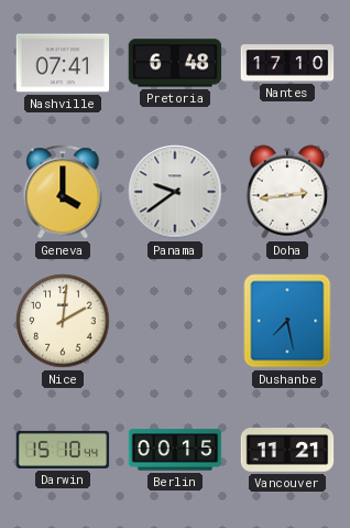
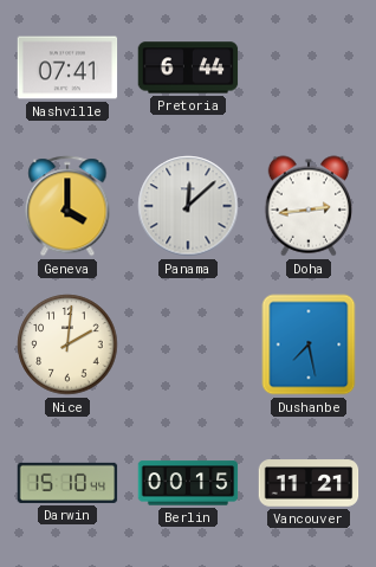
Pretoria: 6:48 -> 6:44
Nantes: 17:10 -> none
Panama: 9:39 -> 12:08
